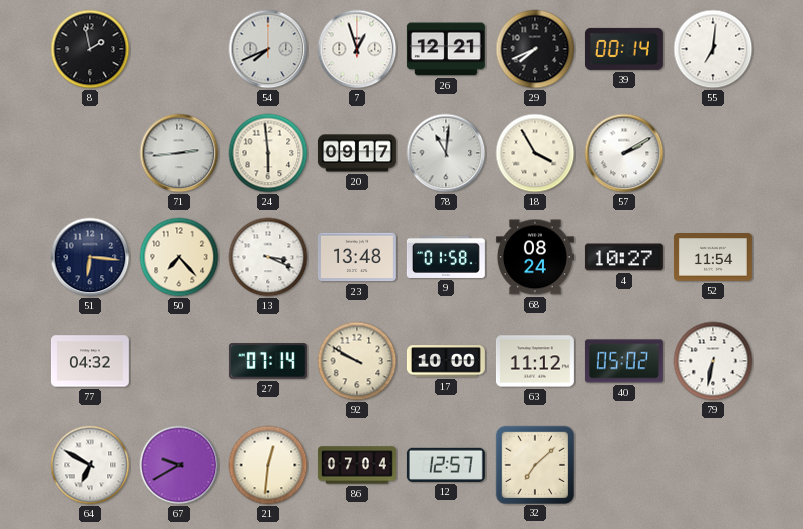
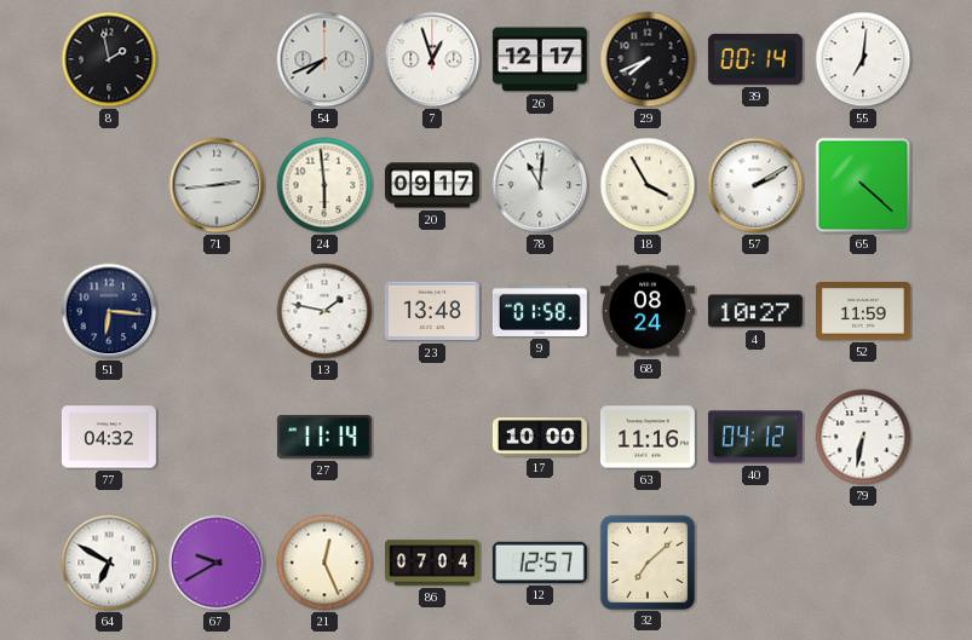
26: 12:21 -> 12:17
65: none -> 4:22
50: 7:23 -> none
13: 3:19 -> 1:47
52: 11:54 -> 11:59
27: 07:14 -> 11:14
92: 9:50 -> none
63: 11:12 -> 11:16
40: 05:02 -> 04:12
21: 12:31 -> 12:26
